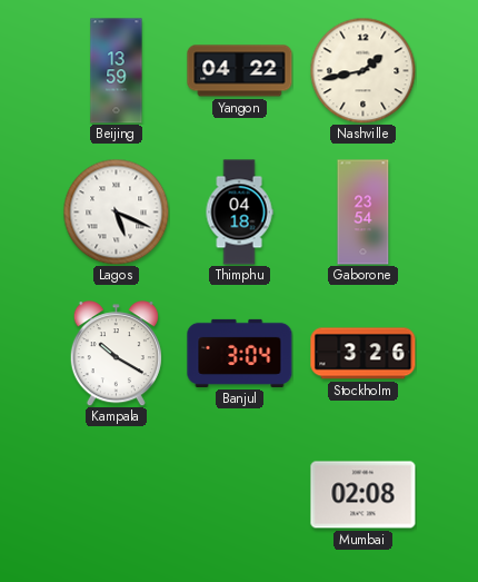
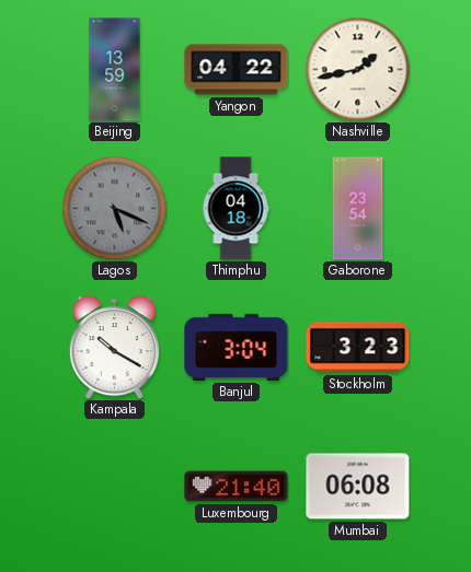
Lagos dial: white -> grey
Stockholm: 3:26 -> 3:23
Luxembourg: none -> 21:40
Mumbai: 02:08 -> 06:08
